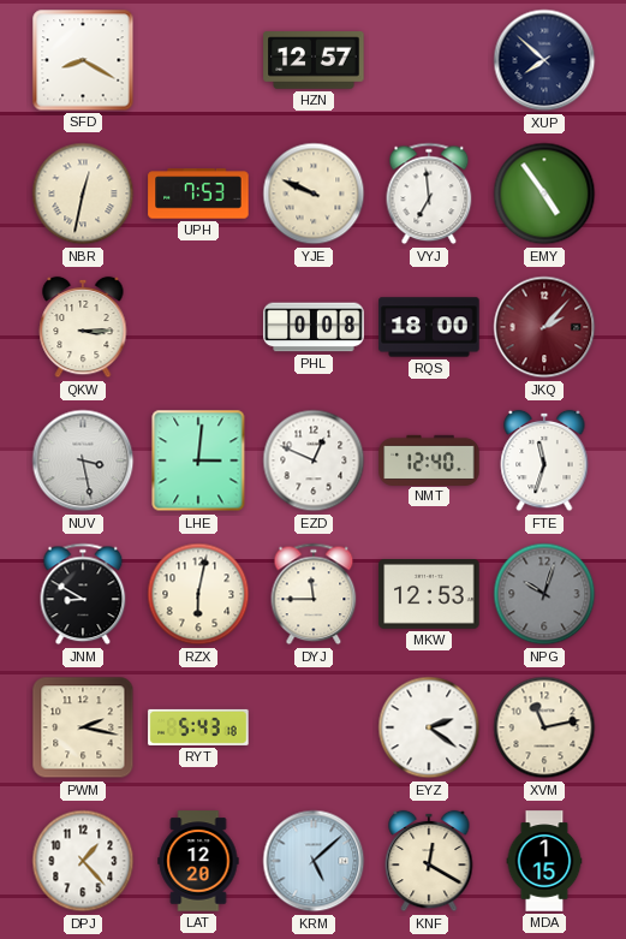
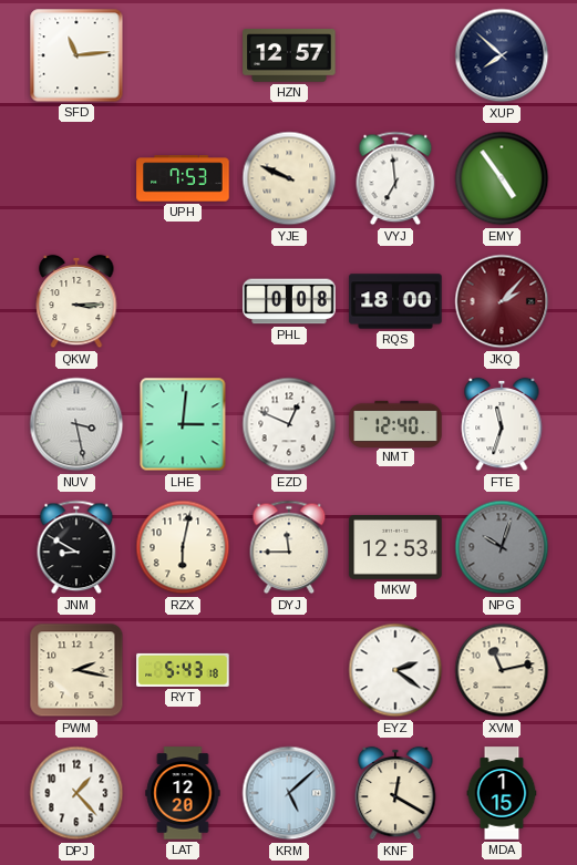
SFD: 8:20 -> 11:14
NBR: 12:32 -> none
